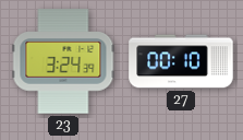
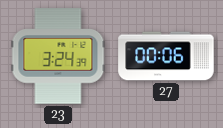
27: 00:10 -> 00:06
